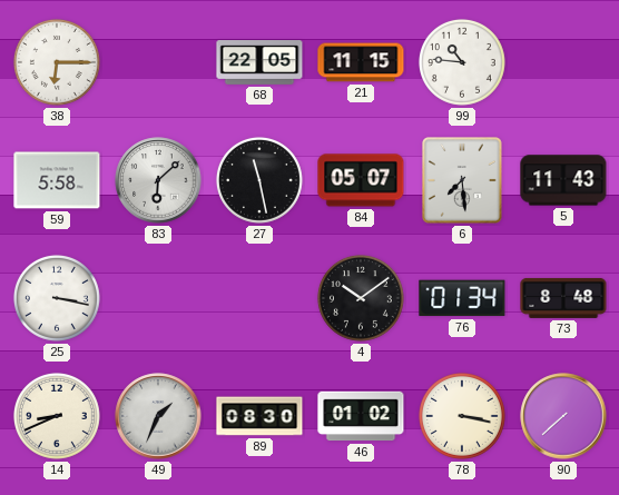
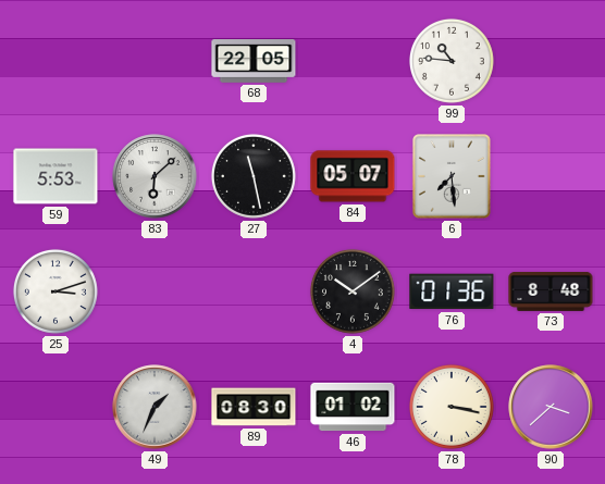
38: 6:15 -> none
21: 11:15 -> none
59: 5:58 -> 5:53
5: 11:43 -> none
25: 3:17 -> 3:12
76: 01:34 -> 01:36
14: 8:41 -> none
90: 7:38 -> 3:38
